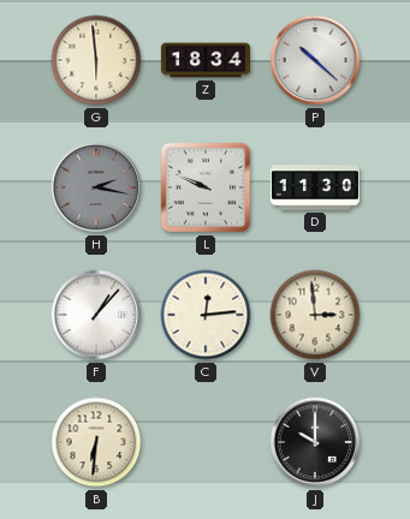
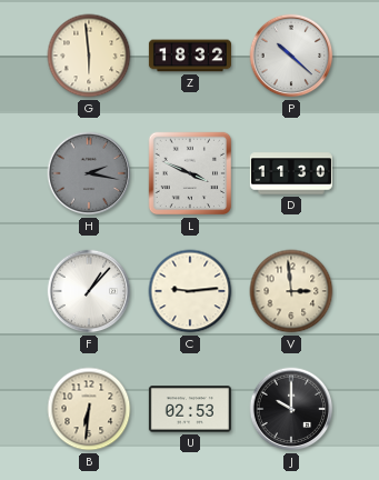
Z: 18:34 -> 18:32
L: 9:49 -> 3:49
C: 12:14 -> 9:14
U: none -> 02:53
